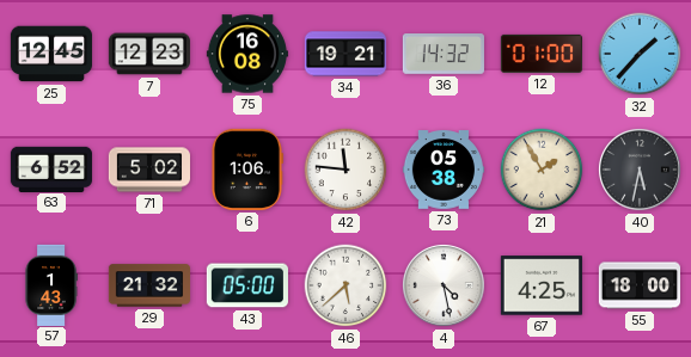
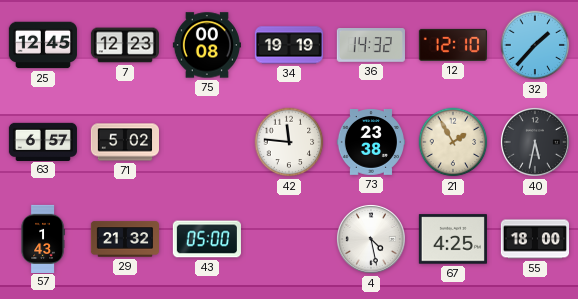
75: 16:08 -> 00:08
34: 19:21 -> 19:19
12: 01:00 -> 12:10
63: 6:52 -> 6:57
6: 1:06 -> none
73: 05:38 -> 23:38
46: 5:38 -> none
